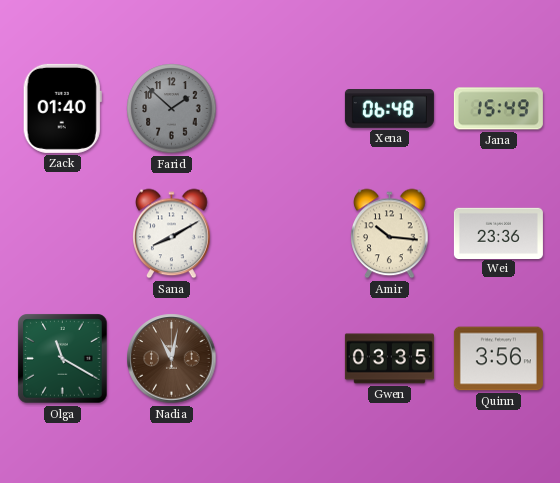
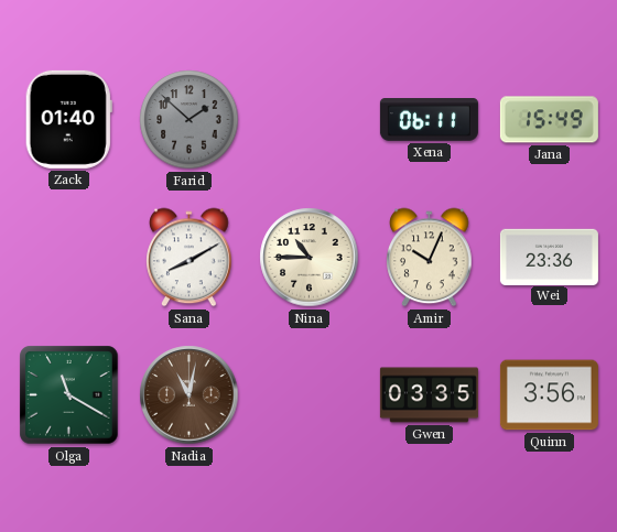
Xena: 06:48 -> 06:11
Nina: none -> 10:45
Amir: 10:16 -> 10:04
